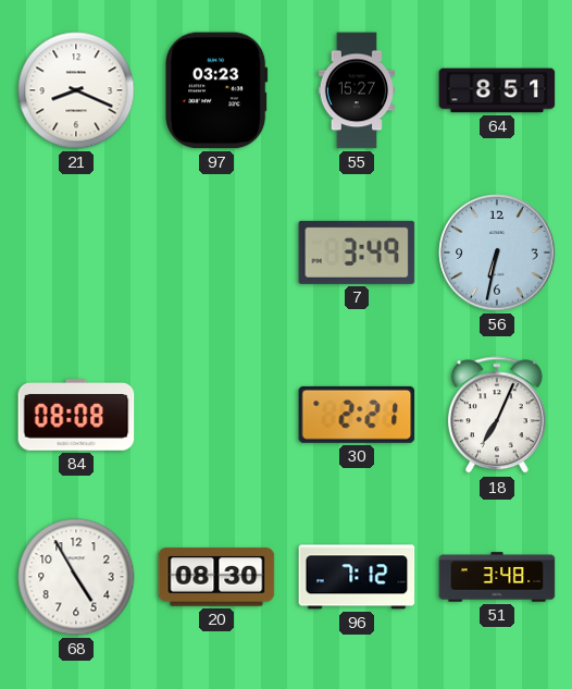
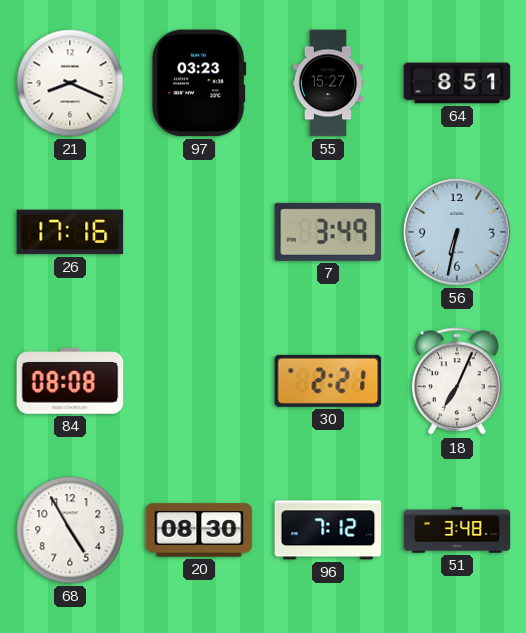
26: none -> 17:16
